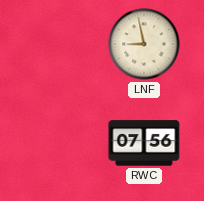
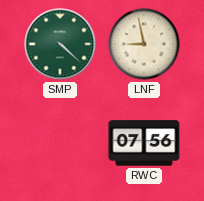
SMP: none -> 4:22
